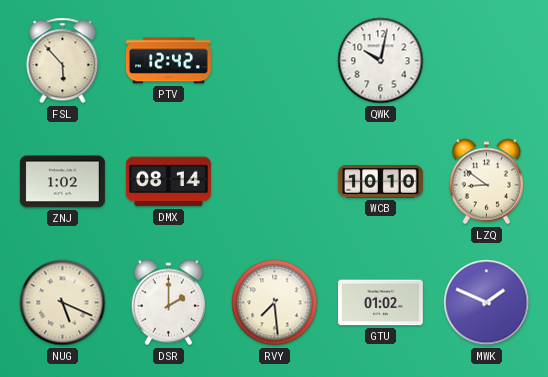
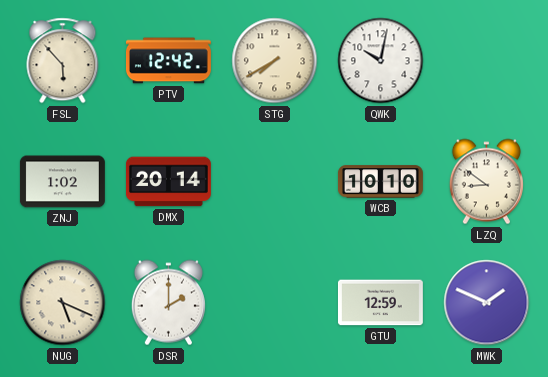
STG: none -> 7:40
DMX: 08:14 -> 20:14
RVY: 7:29 -> none
GTU: 01:02 -> 12:59
